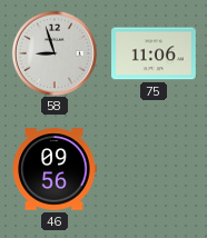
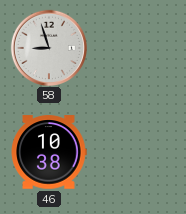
75: 11:06 -> none
46: 09:56 -> 10:38
